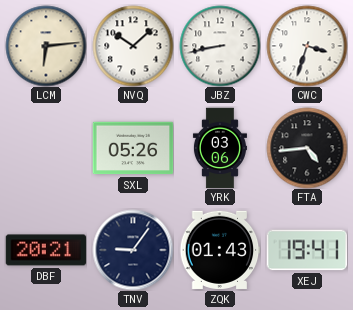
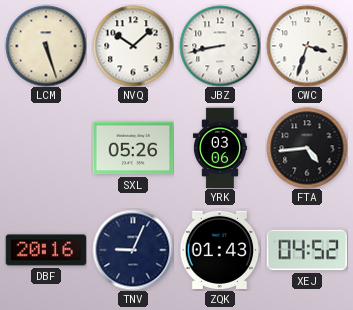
LCM: 6:14 -> 5:27
DBF: 20:21 -> 20:16
TNV: 9:06 -> 9:04
XEJ: 19:41 -> 04:52
